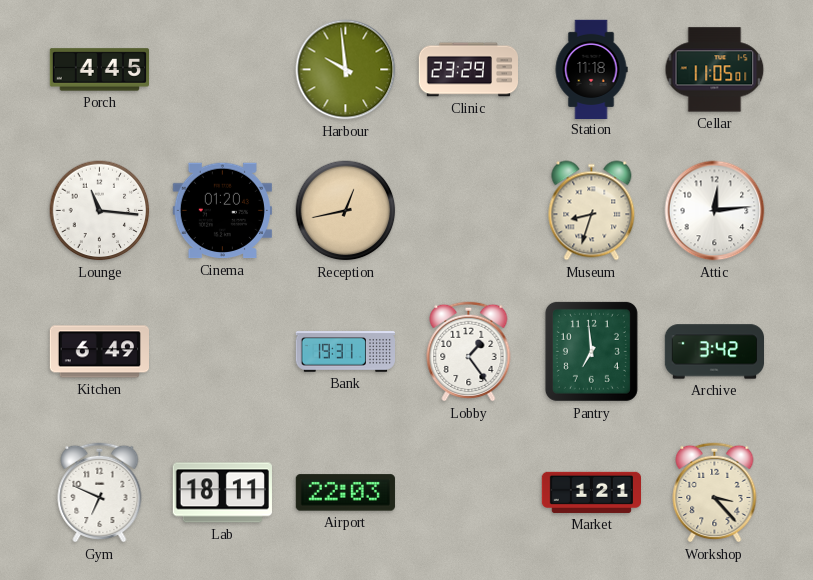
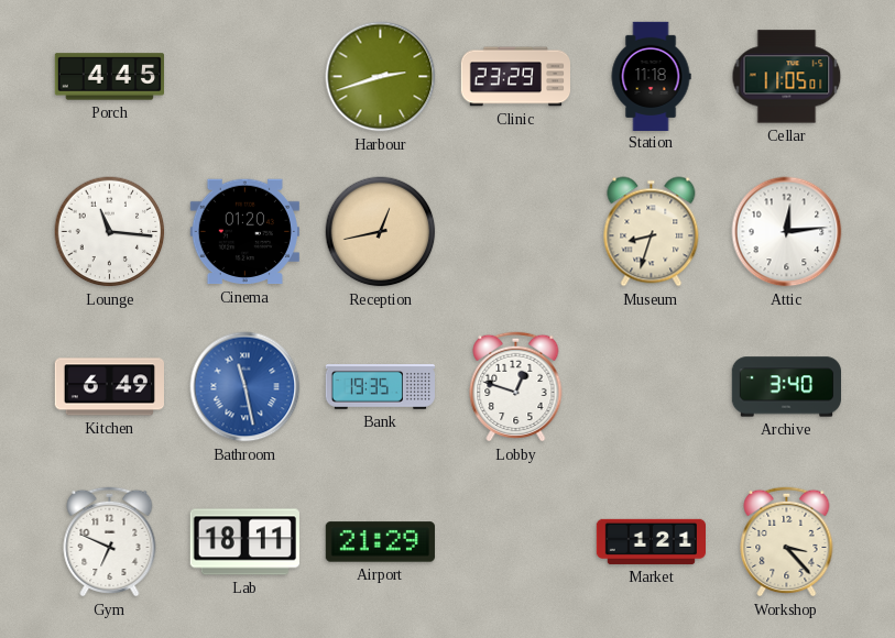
Harbour: 9:59 -> 2:42
Bathroom: none -> 11:28
Bank: 19:31 -> 19:35
Lobby: 1:24 -> 12:48
Pantry: 6:59 -> none
Archive: 3:42 -> 3:40
Airport: 22:03 -> 21:29
